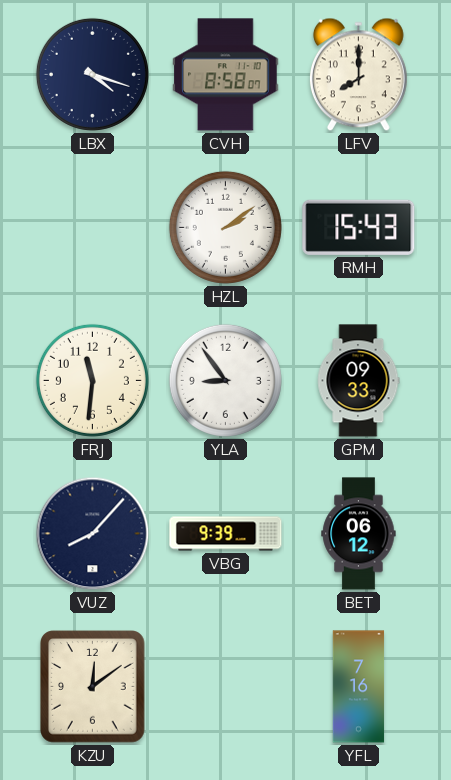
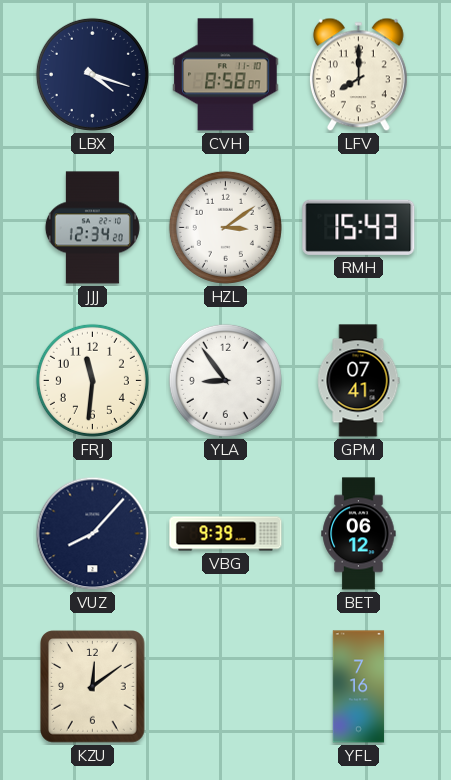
JJJ: none -> 12:34
HZL: 2:09 -> 3:09
GPM: 09:33 -> 07:41
